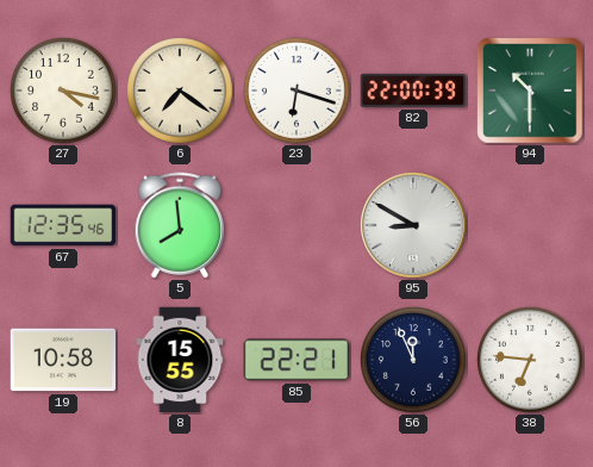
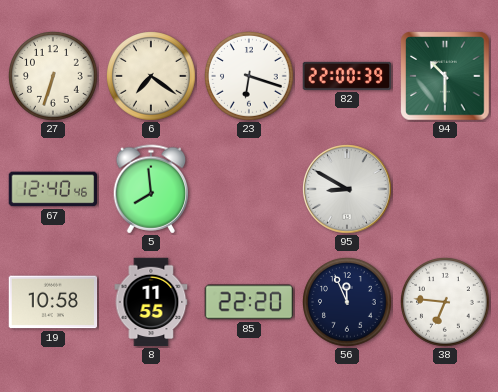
27: 4:17 -> 6:33
67: 12:35 -> 12:40
8: 15:55 -> 11:55
85: 22:21 -> 22:20
